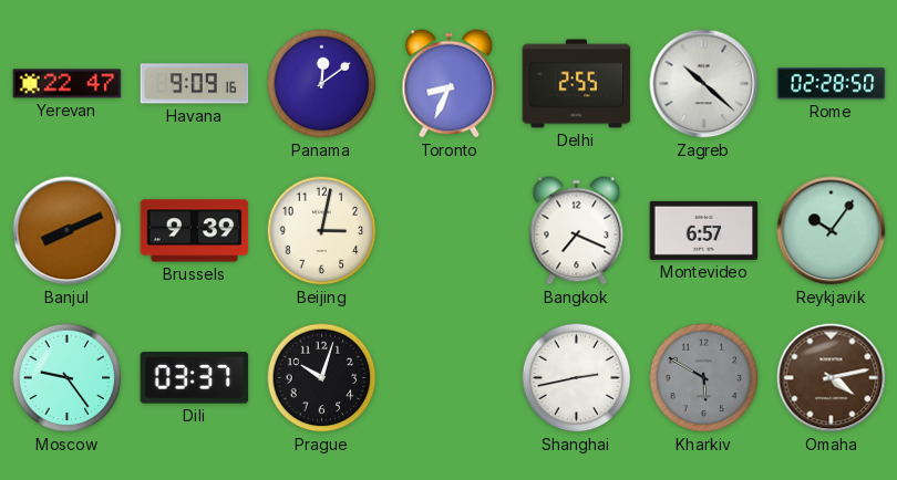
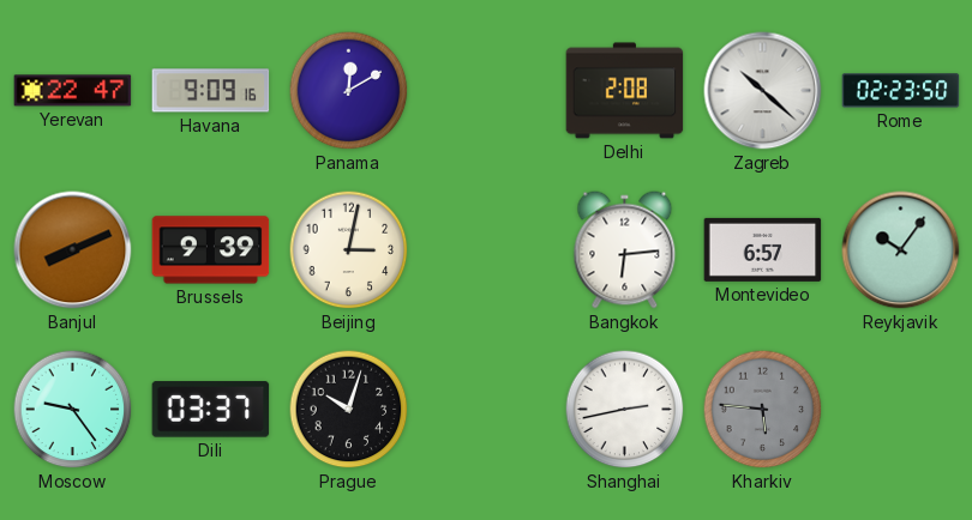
Panama: 12:09 -> 12:10
Toronto: 8:34 -> none
Delhi: 2:55 -> 2:08
Rome: 02:28 -> 02:23
Bangkok: 7:19 -> 6:14
Kharkiv: 5:50 -> 5:46
Omaha: 4:13 -> none
